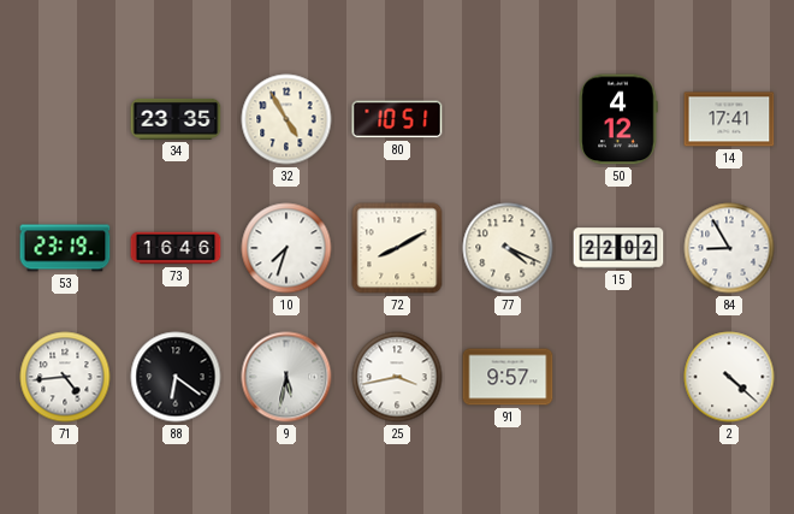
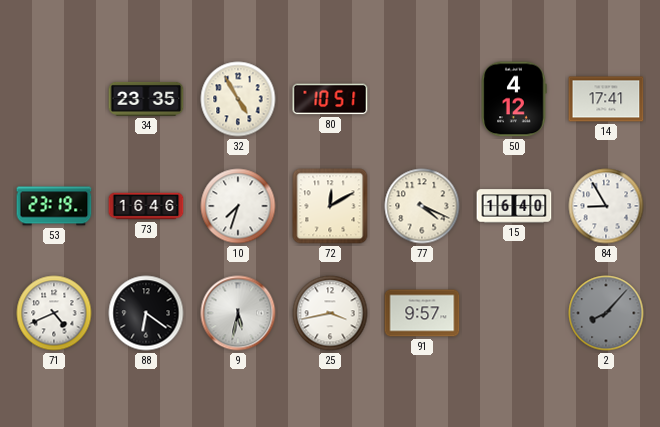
72: 8:10 -> 12:10
15: 22:02 -> 16:40
71: 4:44 -> 4:41
2: 4:22 -> 8:07
2 dial: white -> grey
